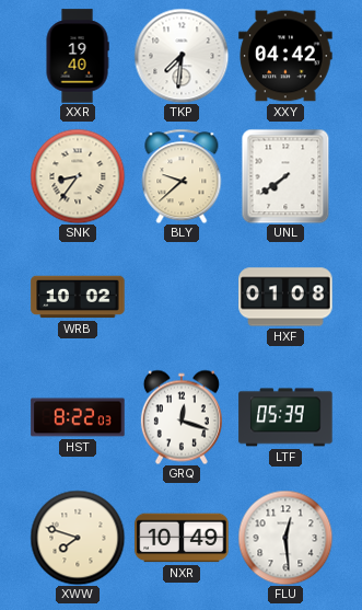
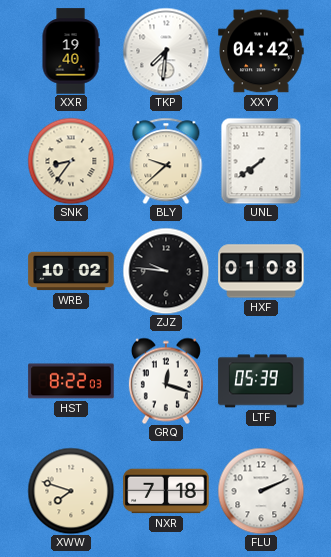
ZJZ: none -> 9:46
NXR: 10:49 -> 7:18
FLU: 12:29 -> 2:11
